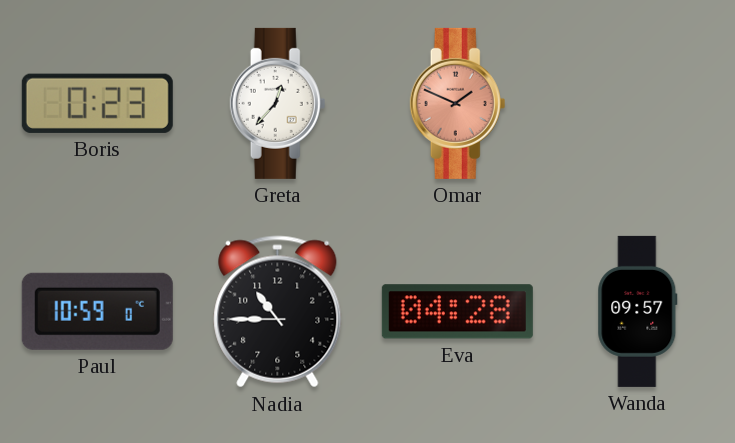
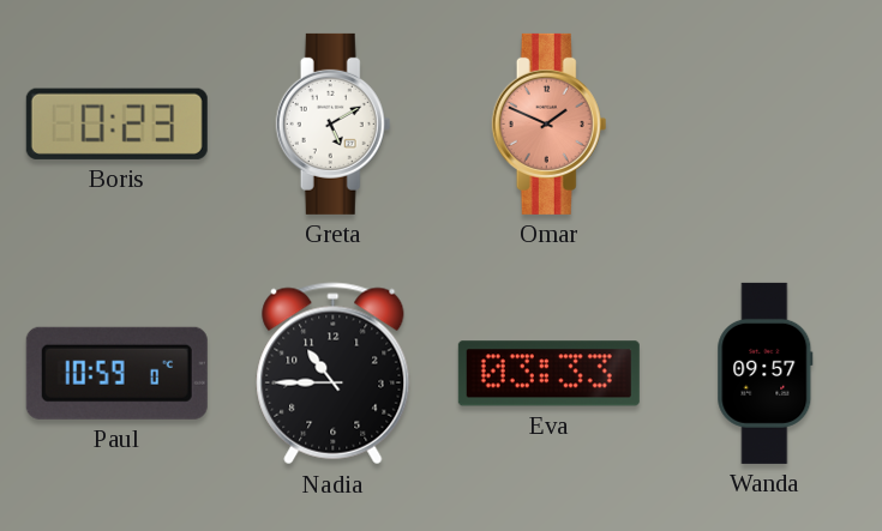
Greta: 12:37 -> 5:10
Eva: 04:28 -> 03:33
